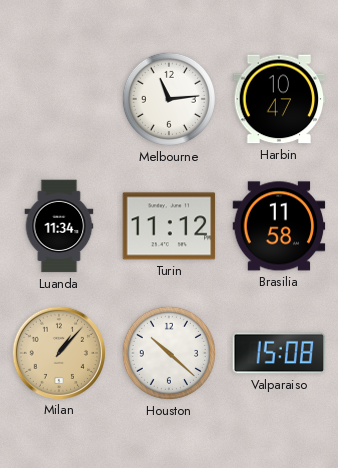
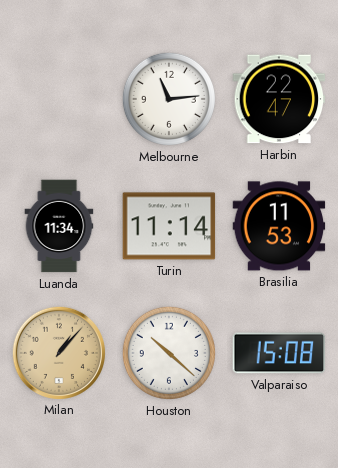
Harbin: 10:47 -> 22:47
Turin: 11:12 -> 11:14
Brasilia: 11:58 -> 11:53
